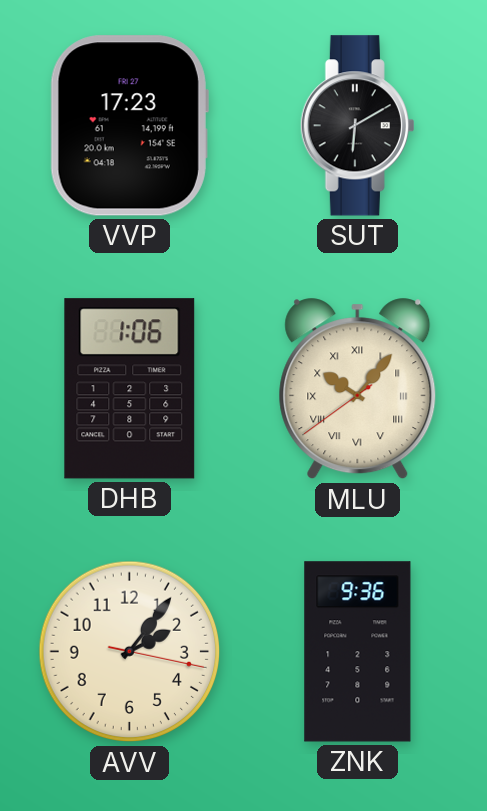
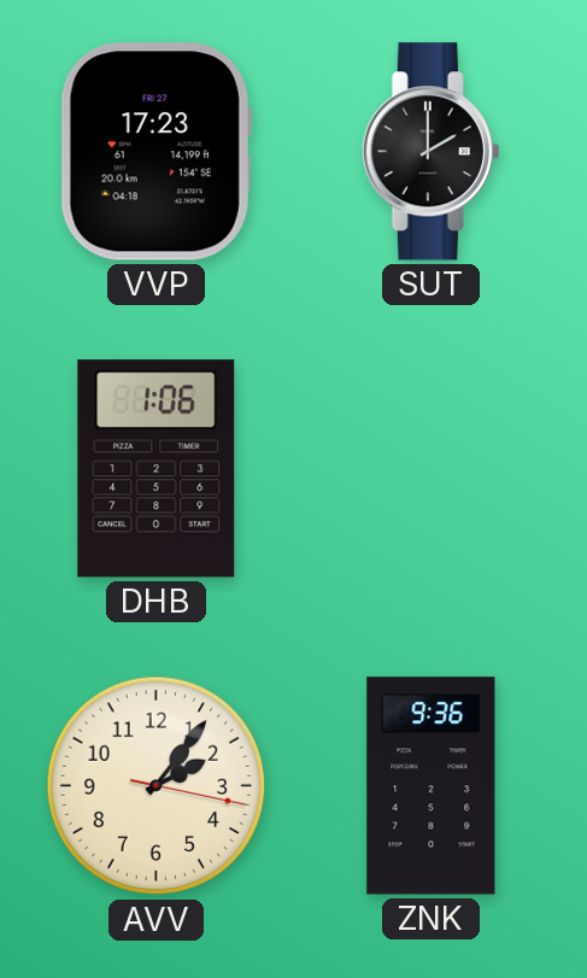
SUT: 6:10 -> 2:00
MLU: 10:06 -> none
